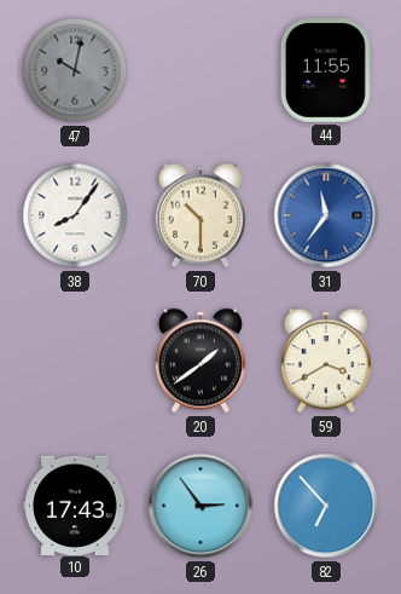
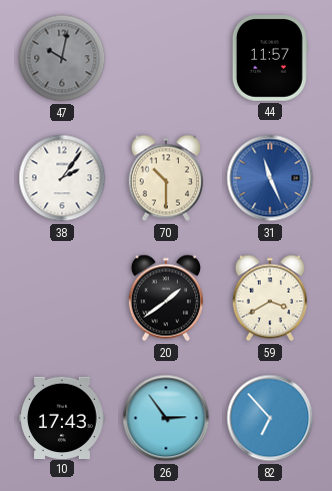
44: 11:55 -> 11:57
38: 8:06 -> 2:06
31: 11:36 -> 11:26
